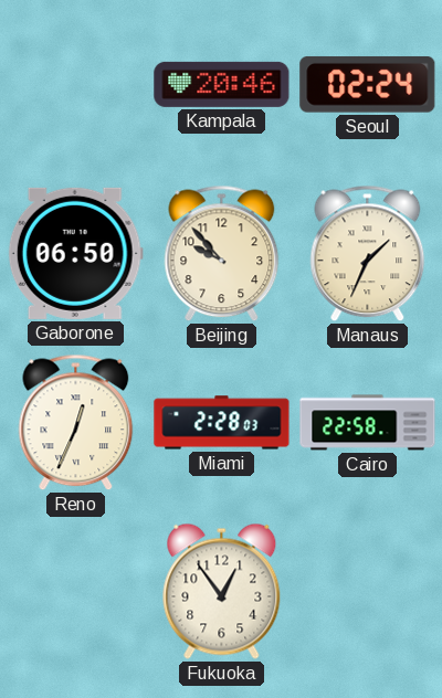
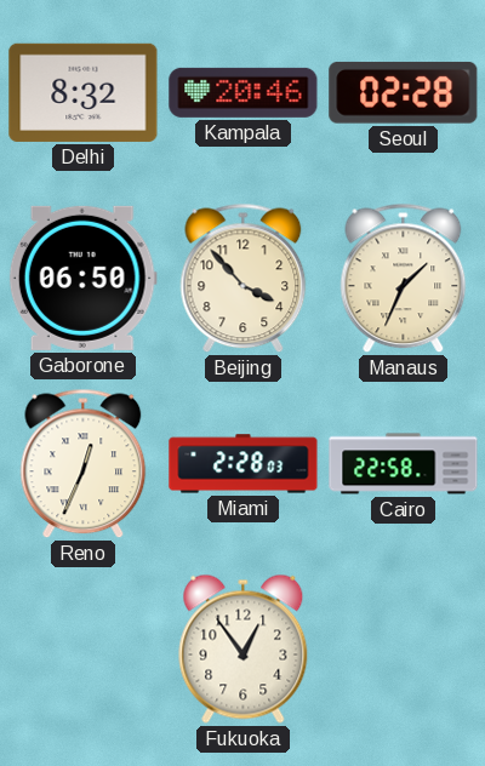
Delhi: none -> 8:32
Seoul: 02:24 -> 02:28
Beijing: 9:53 -> 3:53
